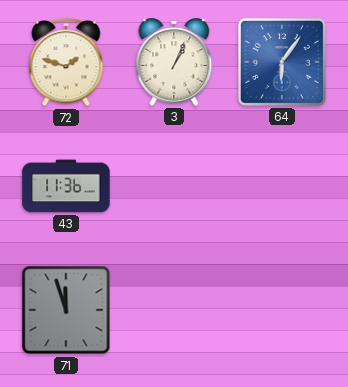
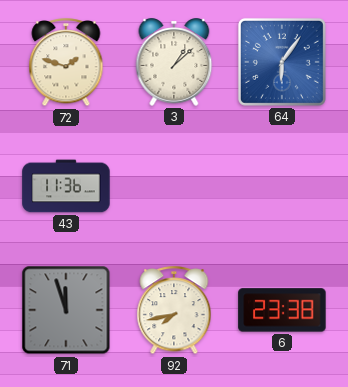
3: 1:04 -> 1:08
92: none -> 7:43
6: none -> 23:38
